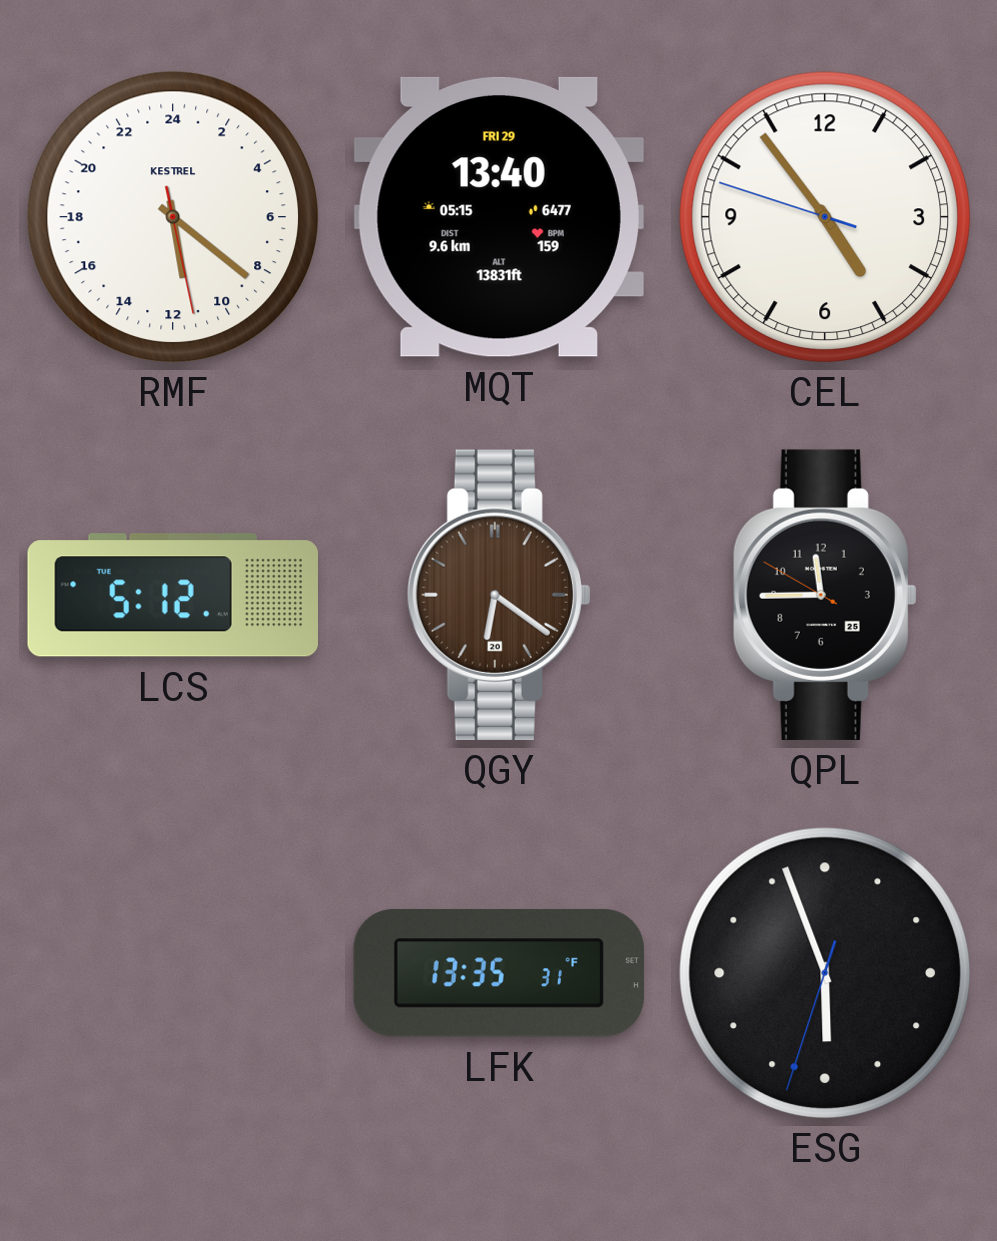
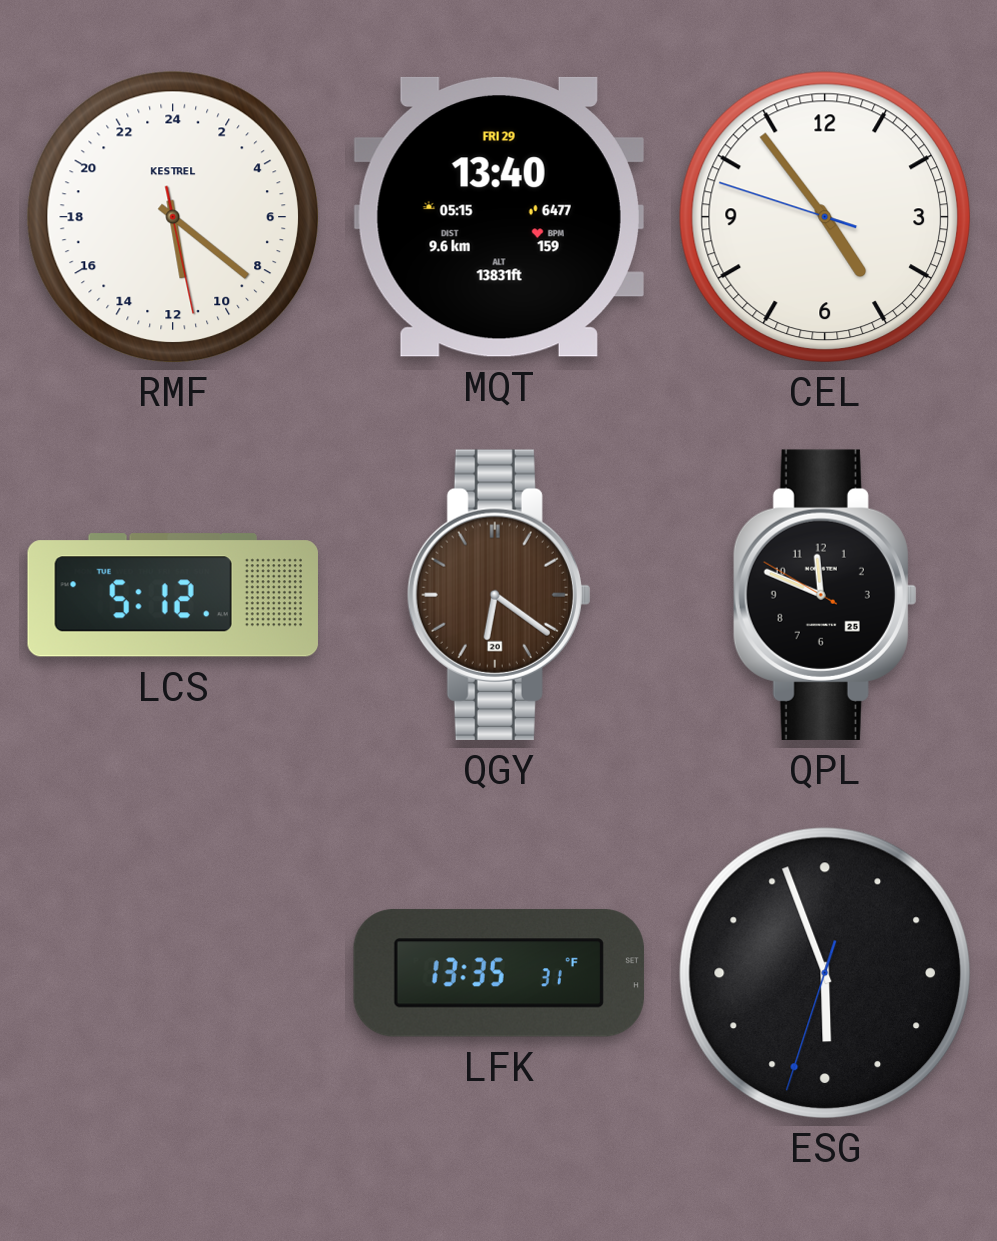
QPL: 11:44 -> 11:48
